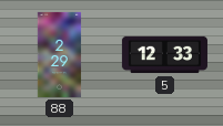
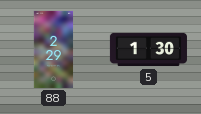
5: 12:33 -> 1:30
